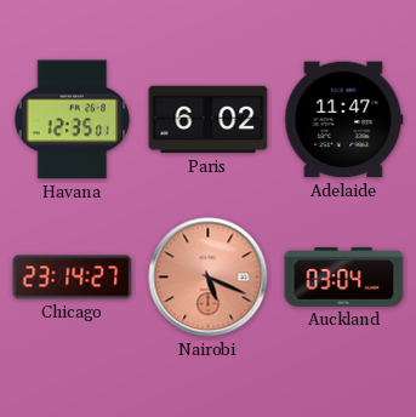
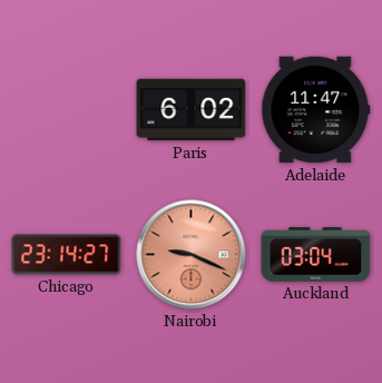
Havana: 12:35 -> none
Nairobi: 5:19 -> 9:19
